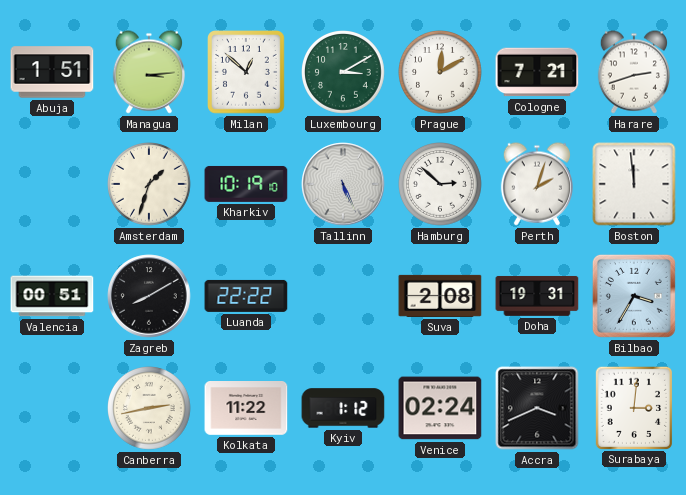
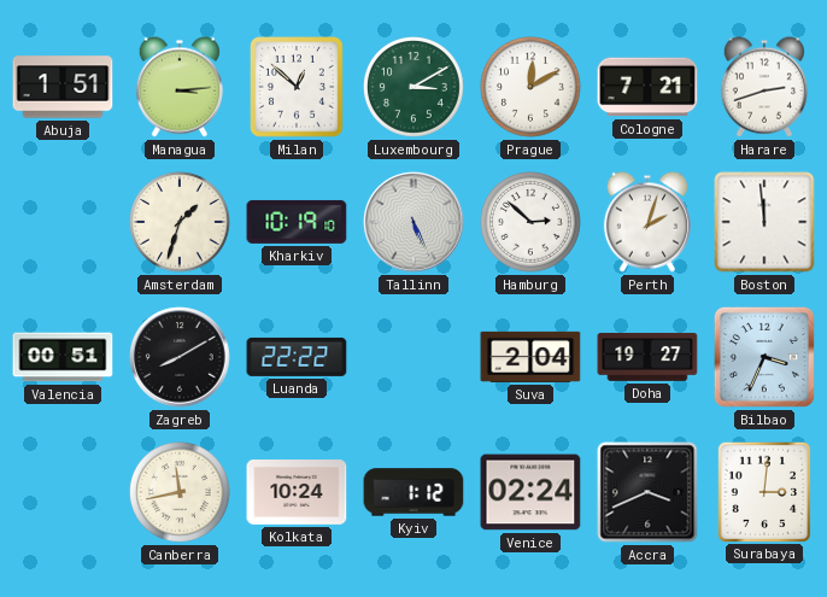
Suva: 2:08 -> 2:04
Doha: 19:31 -> 19:27
Bilbao: 3:35 -> 3:34
Canberra: 2:43 -> 11:43
Kolkata: 11:22 -> 10:24
